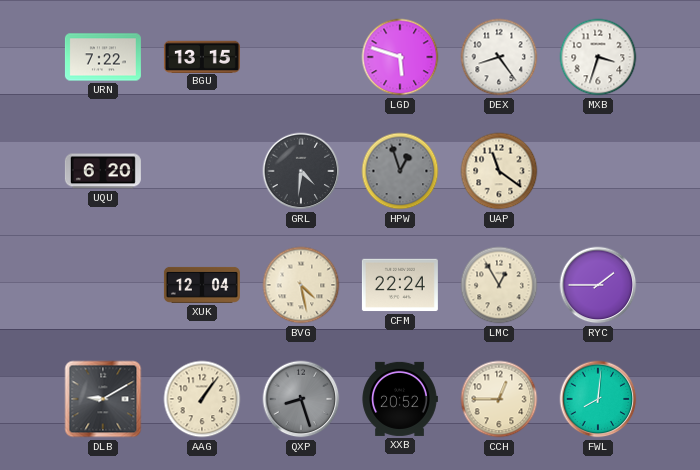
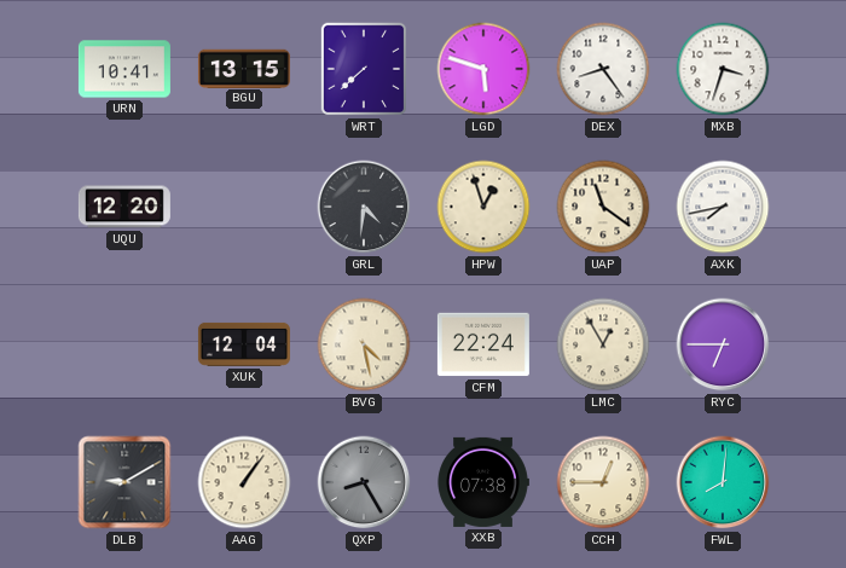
URN: 7:22 -> 10:41
WRT: none -> 7:38
UQU: 6:20 -> 12:20
HPW dial: grey -> cream
AXK: none -> 7:43
RYC: 1:45 -> 6:45
QXP: 8:27 -> 8:25
XXB: 20:52 -> 07:38
